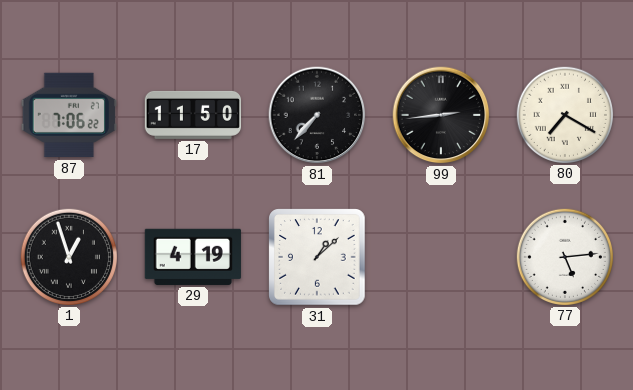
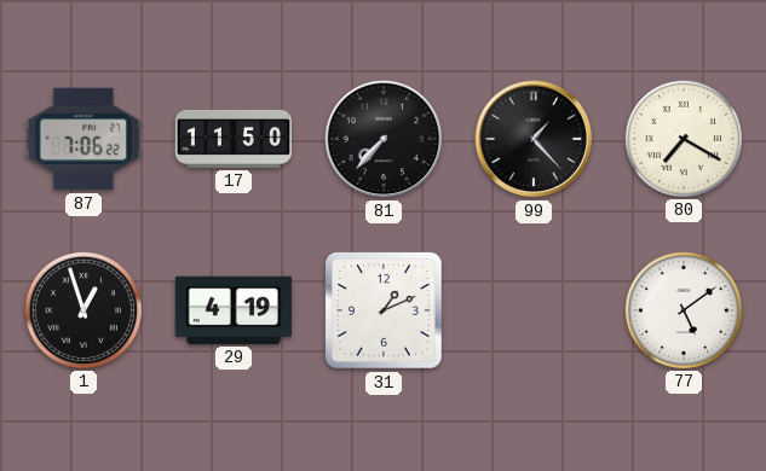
99: 2:44 -> 1:23
31: 1:08 -> 1:11
77: 5:14 -> 5:09
